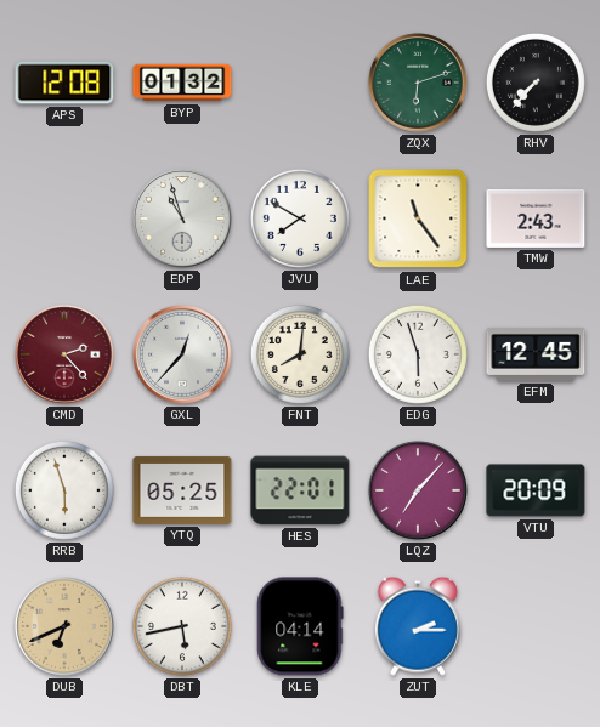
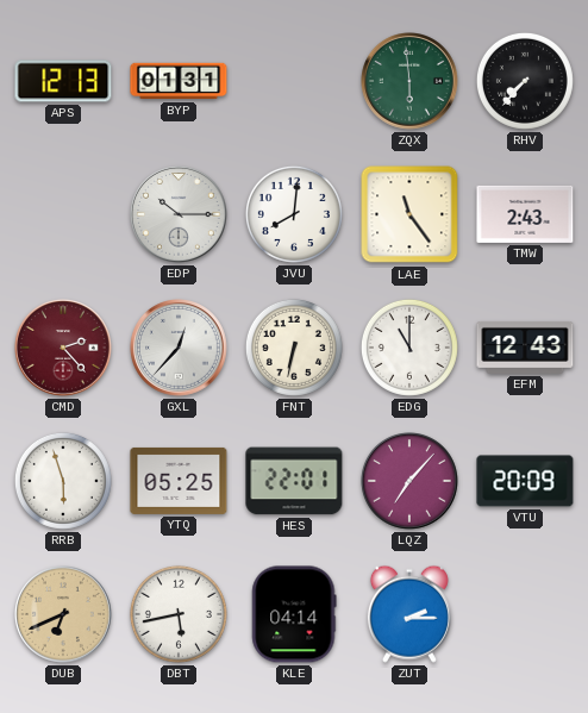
APS: 12:08 -> 12:13
BYP: 01:32 -> 01:31
ZQX: 6:12 -> 5:59
EDP: 10:57 -> 10:15
JVU: 7:50 -> 8:01
FNT: 8:01 -> 6:32
EDG: 5:57 -> 11:00
EFM: 12:45 -> 12:43
